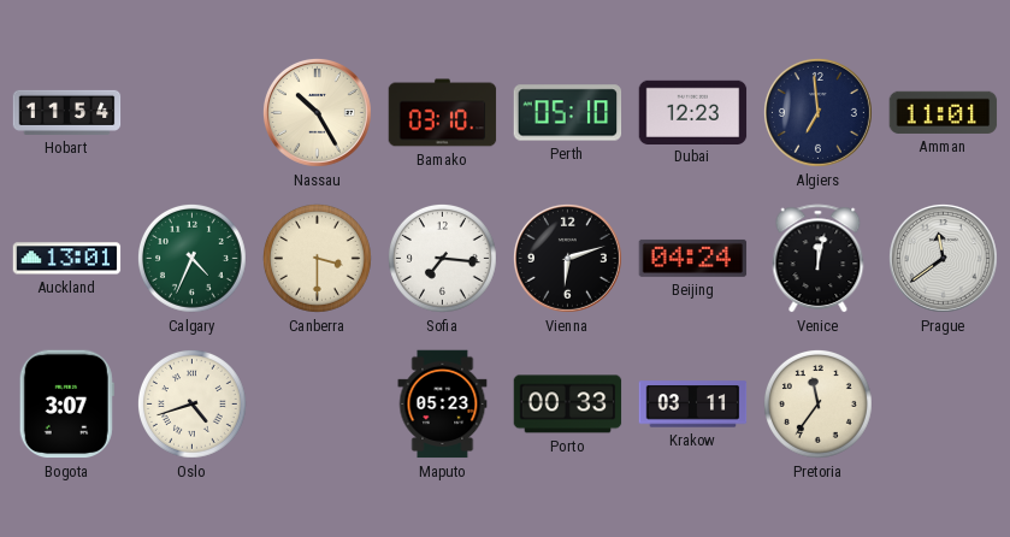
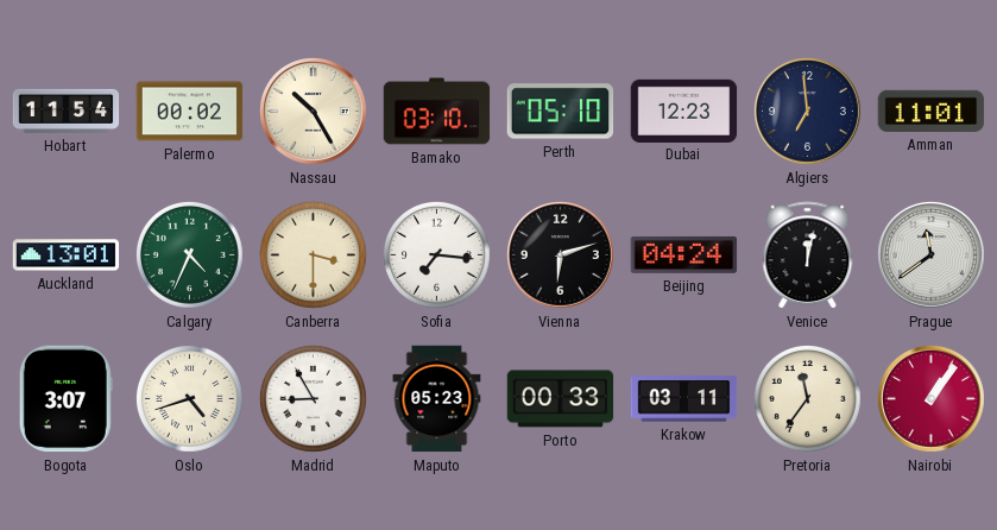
Palermo: none -> 00:02
Madrid: none -> 8:55
Nairobi: none -> 1:06
